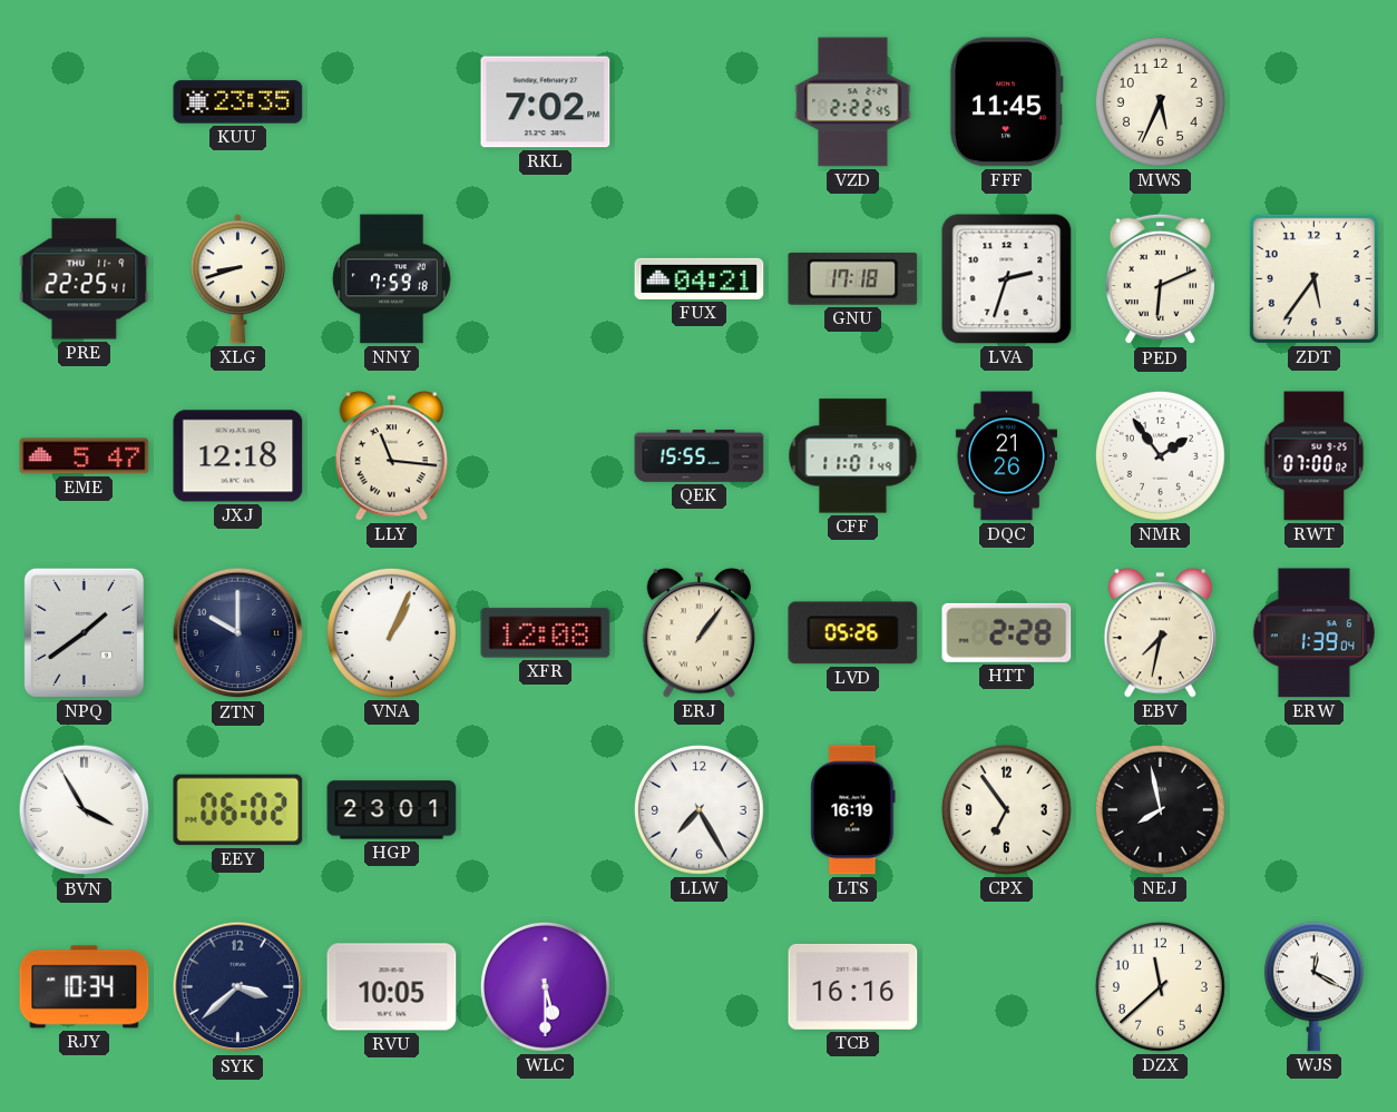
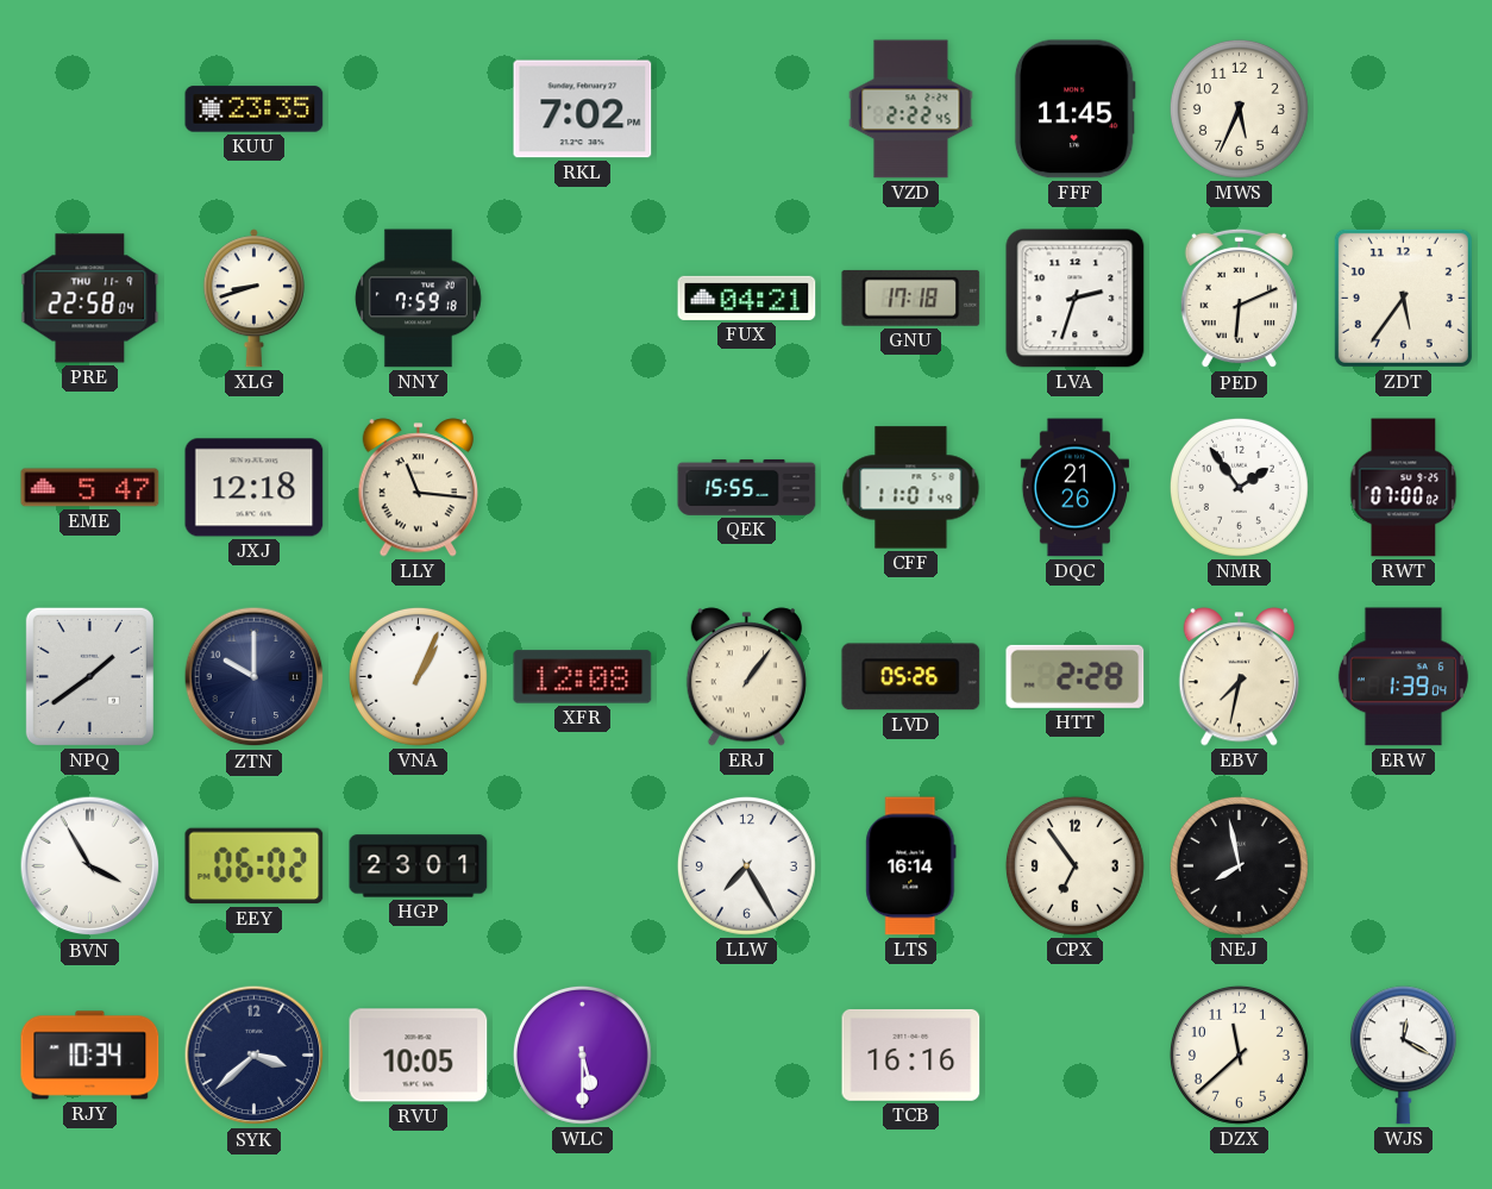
PRE: 22:25 -> 22:58
LTS: 16:19 -> 16:14
